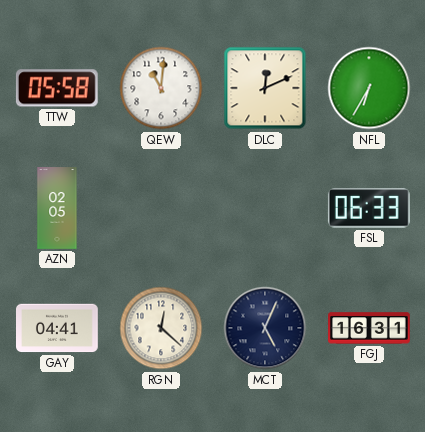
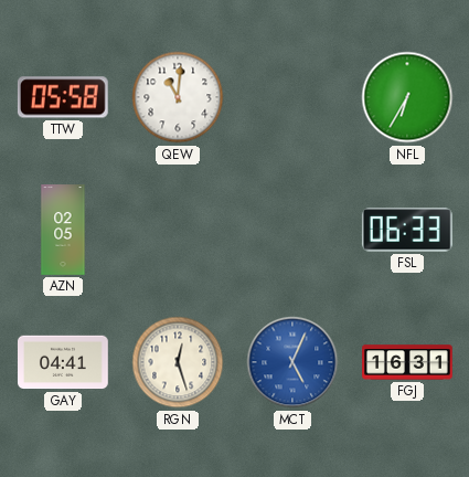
DLC: 12:11 -> none
RGN: 12:22 -> 12:27
MCT dial: navy -> blue
